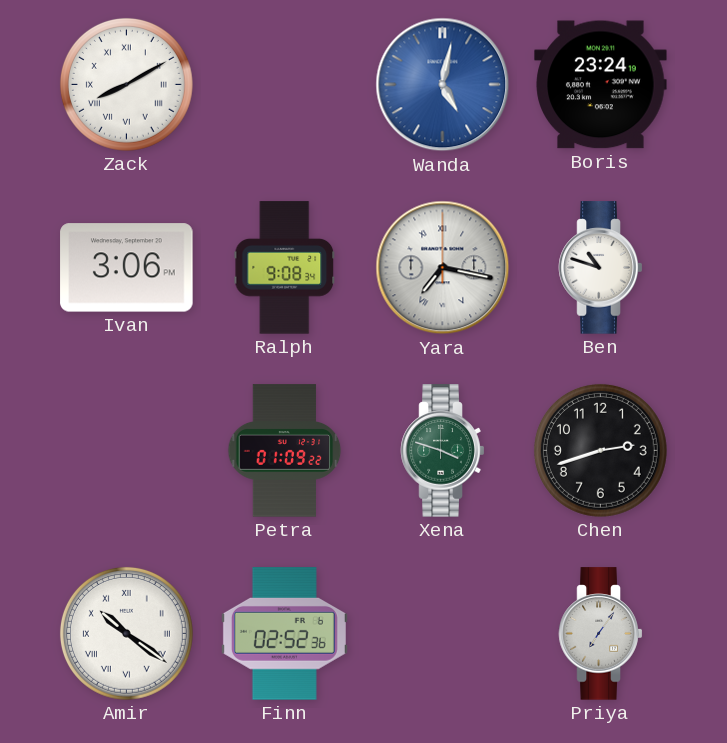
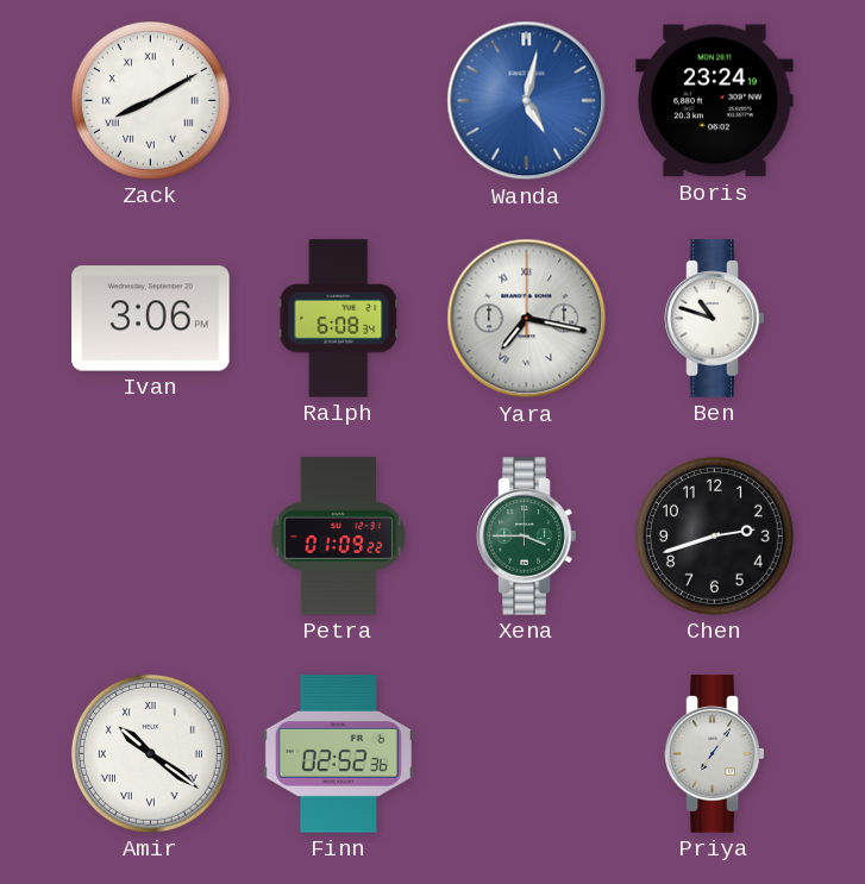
Ralph: 9:08 -> 6:08
Xena: 3:48 -> 3:45
